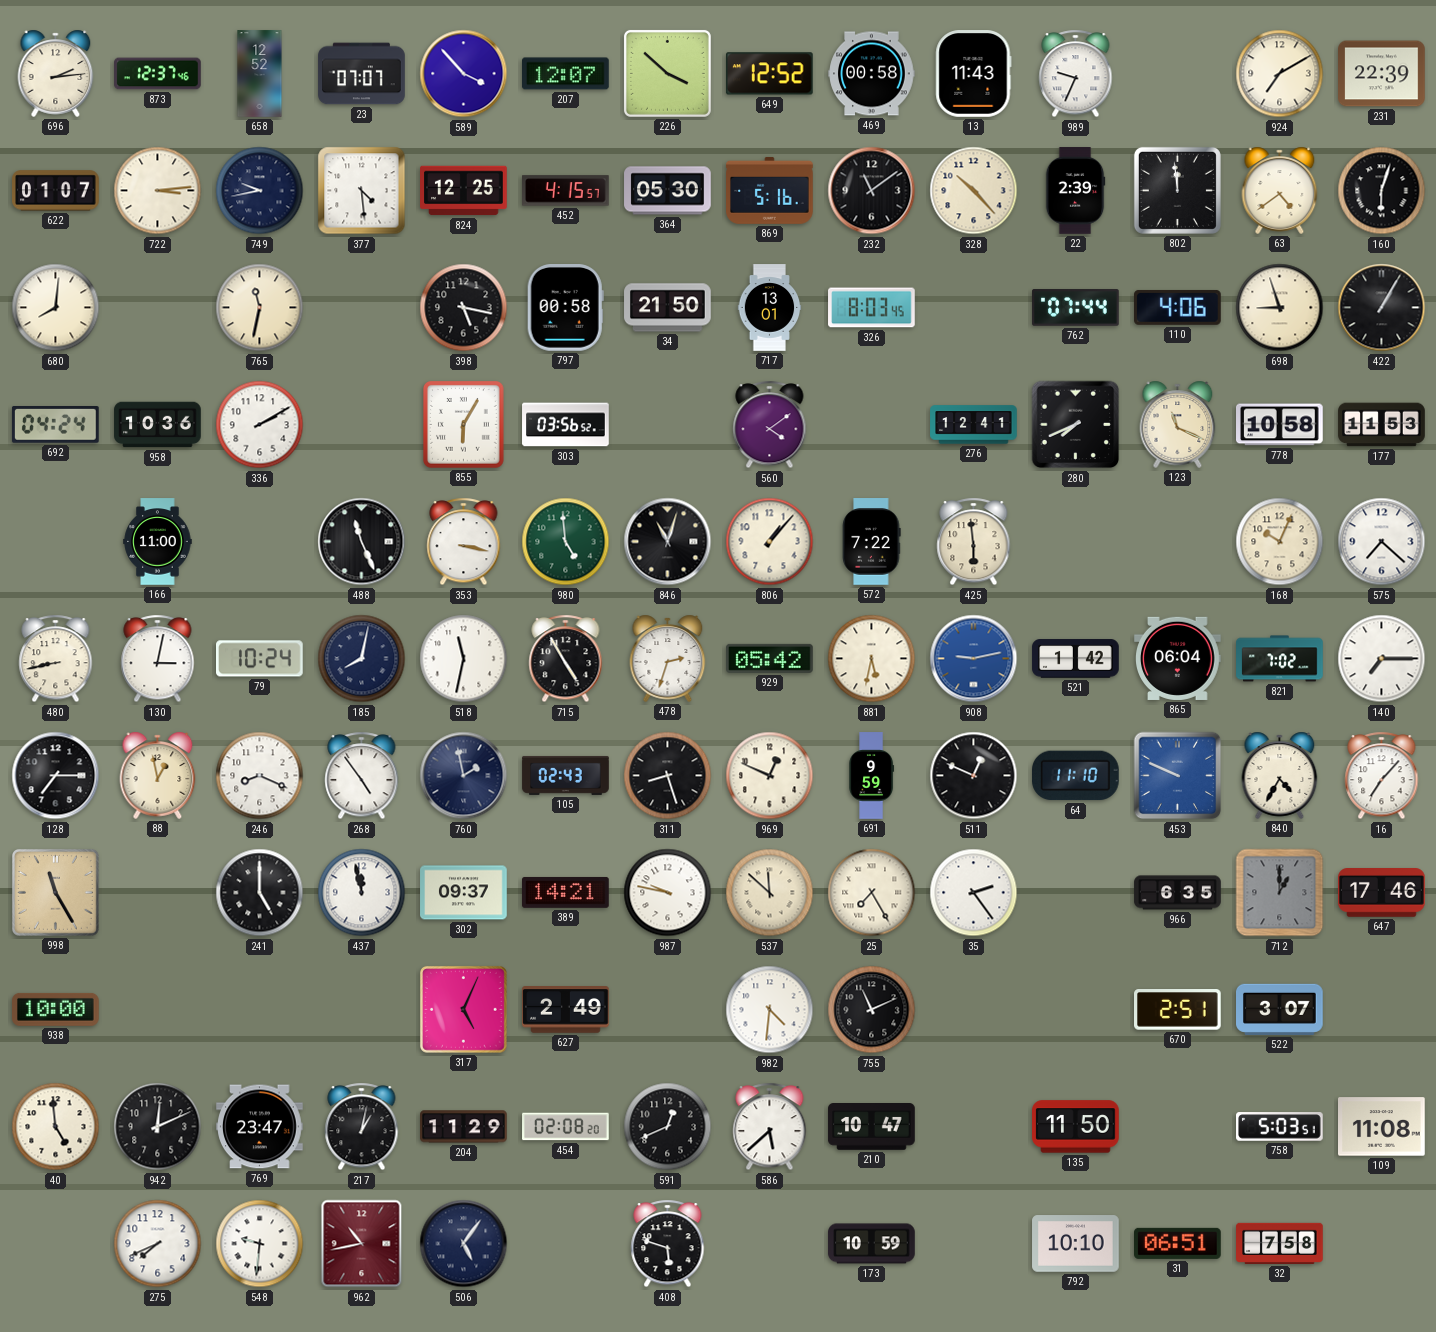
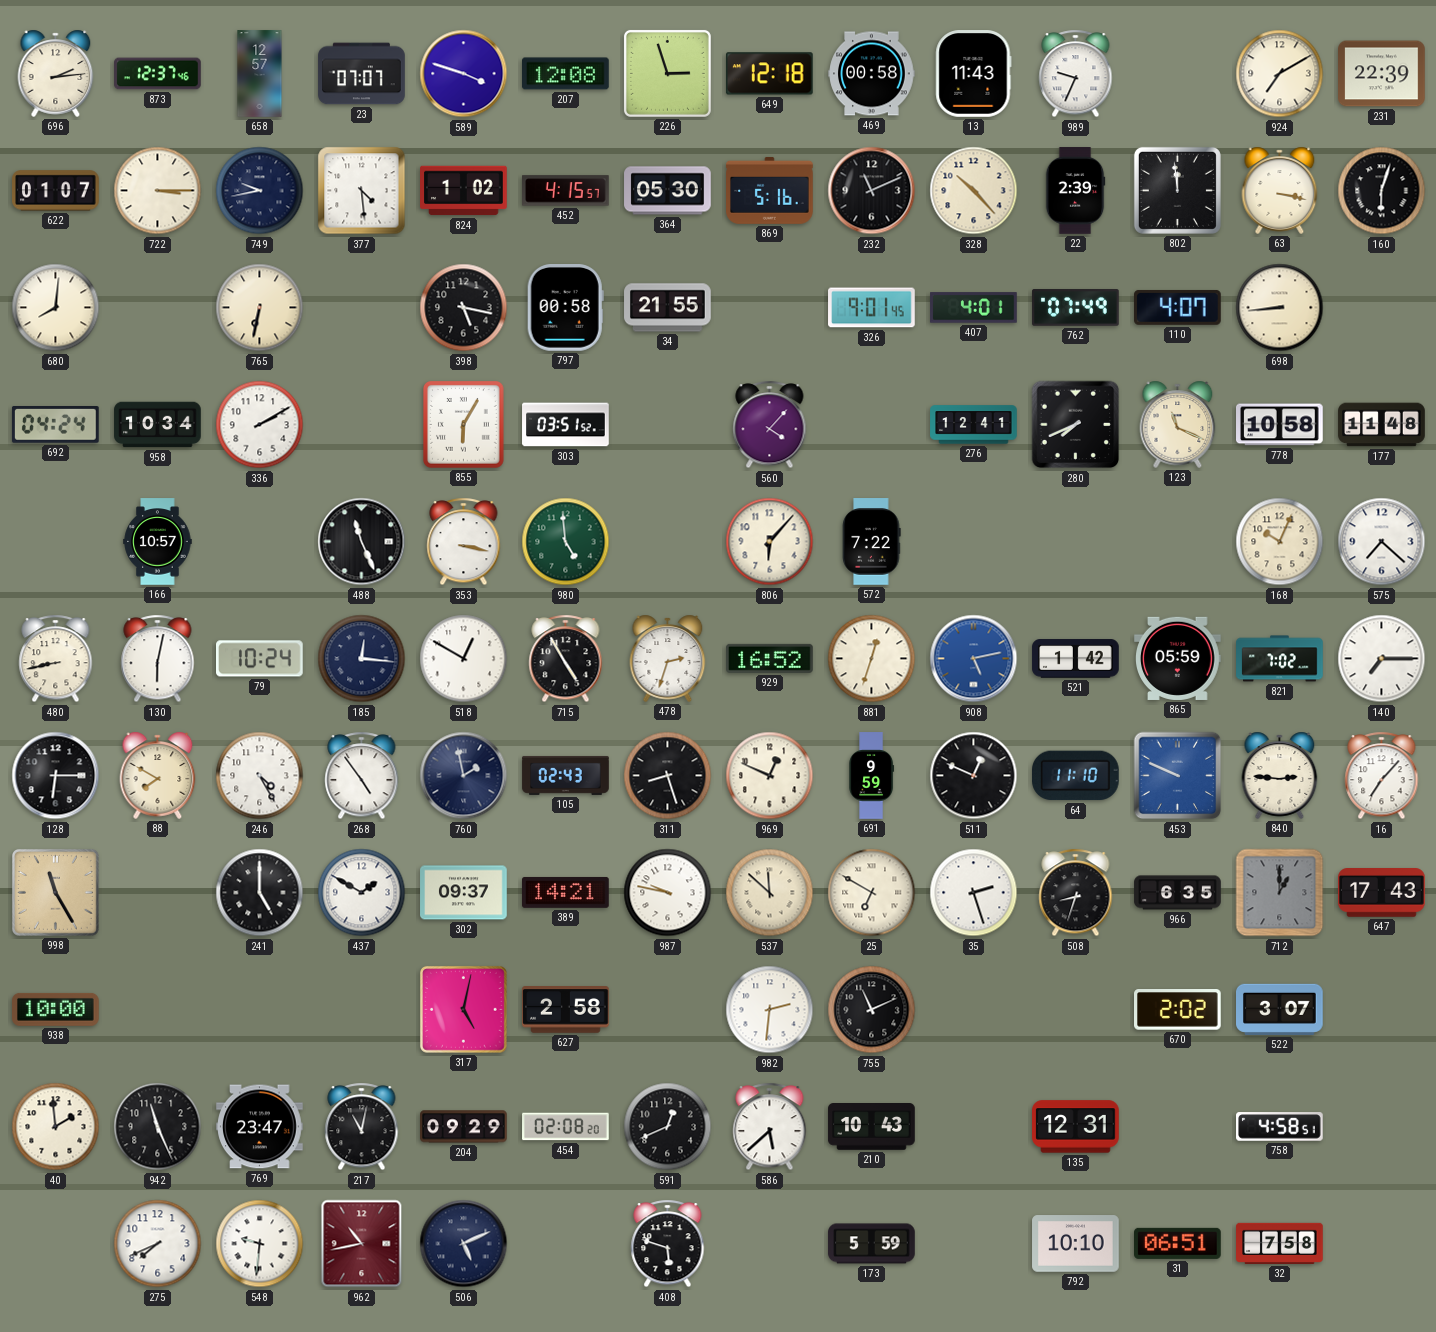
658: 12:52 -> 12:57
589: 3:53 -> 3:48
207: 12:07 -> 12:08
226: 3:52 -> 2:57
649: 12:52 -> 12:18
722: 3:14 -> 3:15
824: 12:25 -> 1:02
232: 11:09 -> 11:11
63: 4:39 -> 3:17
765: 11:32 -> 6:32
34: 21:50 -> 21:55
717: 13:01 -> none
326: 8:03 -> 9:01
407: none -> 4:01
762: 07:44 -> 07:49
110: 4:06 -> 4:07
698: 8:57 -> 8:44
422: 1:05 -> none
958: 10:36 -> 10:34
303: 03:56 -> 03:51
560: 4:09 -> 4:07
177: 11:53 -> 11:48
166: 11:00 -> 10:57
846: 11:03 -> none
806: 1:07 -> 6:07
425: 5:59 -> none
130: 3:02 -> 6:02
185: 8:02 -> 12:16
518: 11:32 -> 12:50
929: 05:42 -> 16:52
881: 5:32 -> 12:33
908: 9:13 -> 5:13
865: 06:04 -> 05:59
128: 7:15 -> 6:15
88: 12:58 -> 7:50
246: 8:19 -> 4:25
840: 4:35 -> 2:46
437: 11:58 -> 1:50
25: 7:25 -> 6:50
35: 2:24 -> 2:27
508: none -> 8:33
647: 17:46 -> 17:43
317: 5:04 -> 5:02
627: 2:49 -> 2:58
982: 4:31 -> 2:31
670: 2:51 -> 2:02
40: 4:59 -> 1:59
942: 12:11 -> 11:26
217: 1:02 -> 11:02
204: 11:29 -> 09:29
210: 10:47 -> 10:43
135: 11:50 -> 12:31
758: 5:03 -> 4:58
109: 11:08 -> none
506: 5:06 -> 5:11
173: 10:59 -> 5:59
